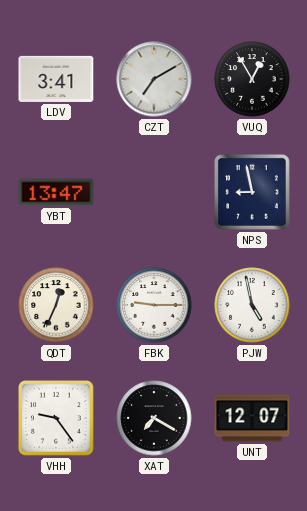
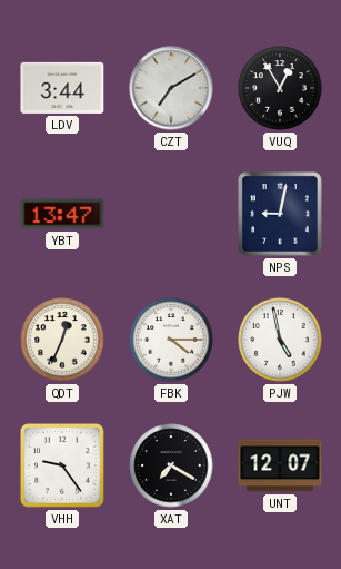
LDV: 3:41 -> 3:44
NPS: 8:58 -> 9:02
FBK: 9:15 -> 4:15
